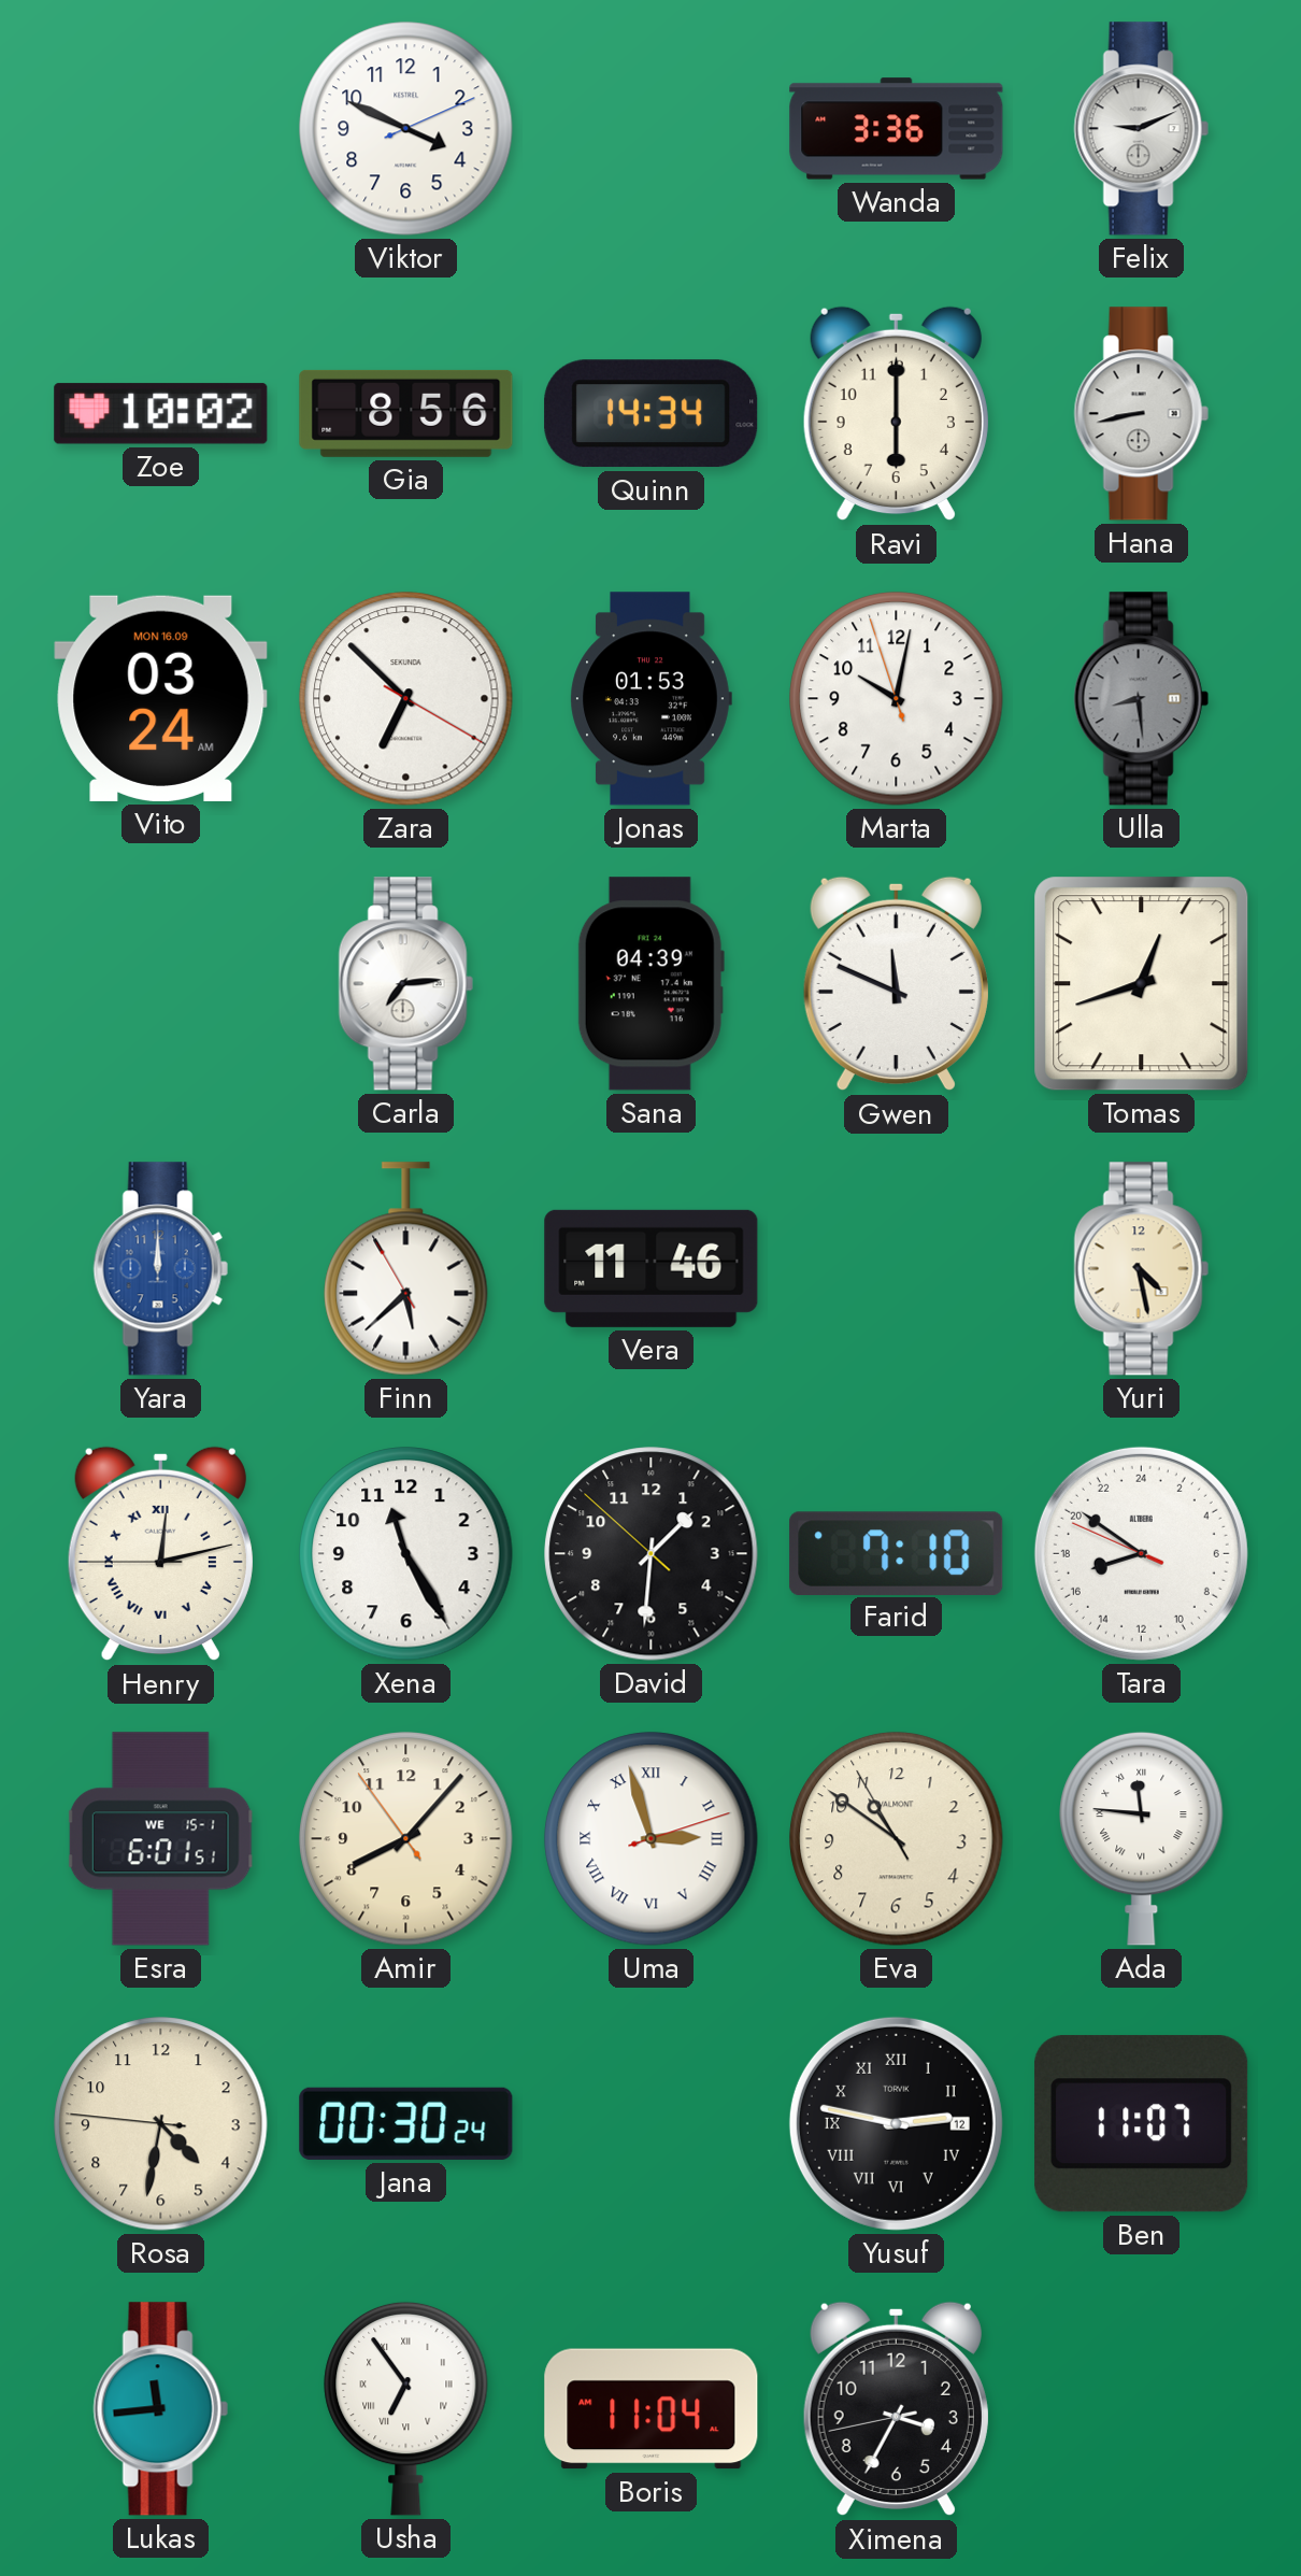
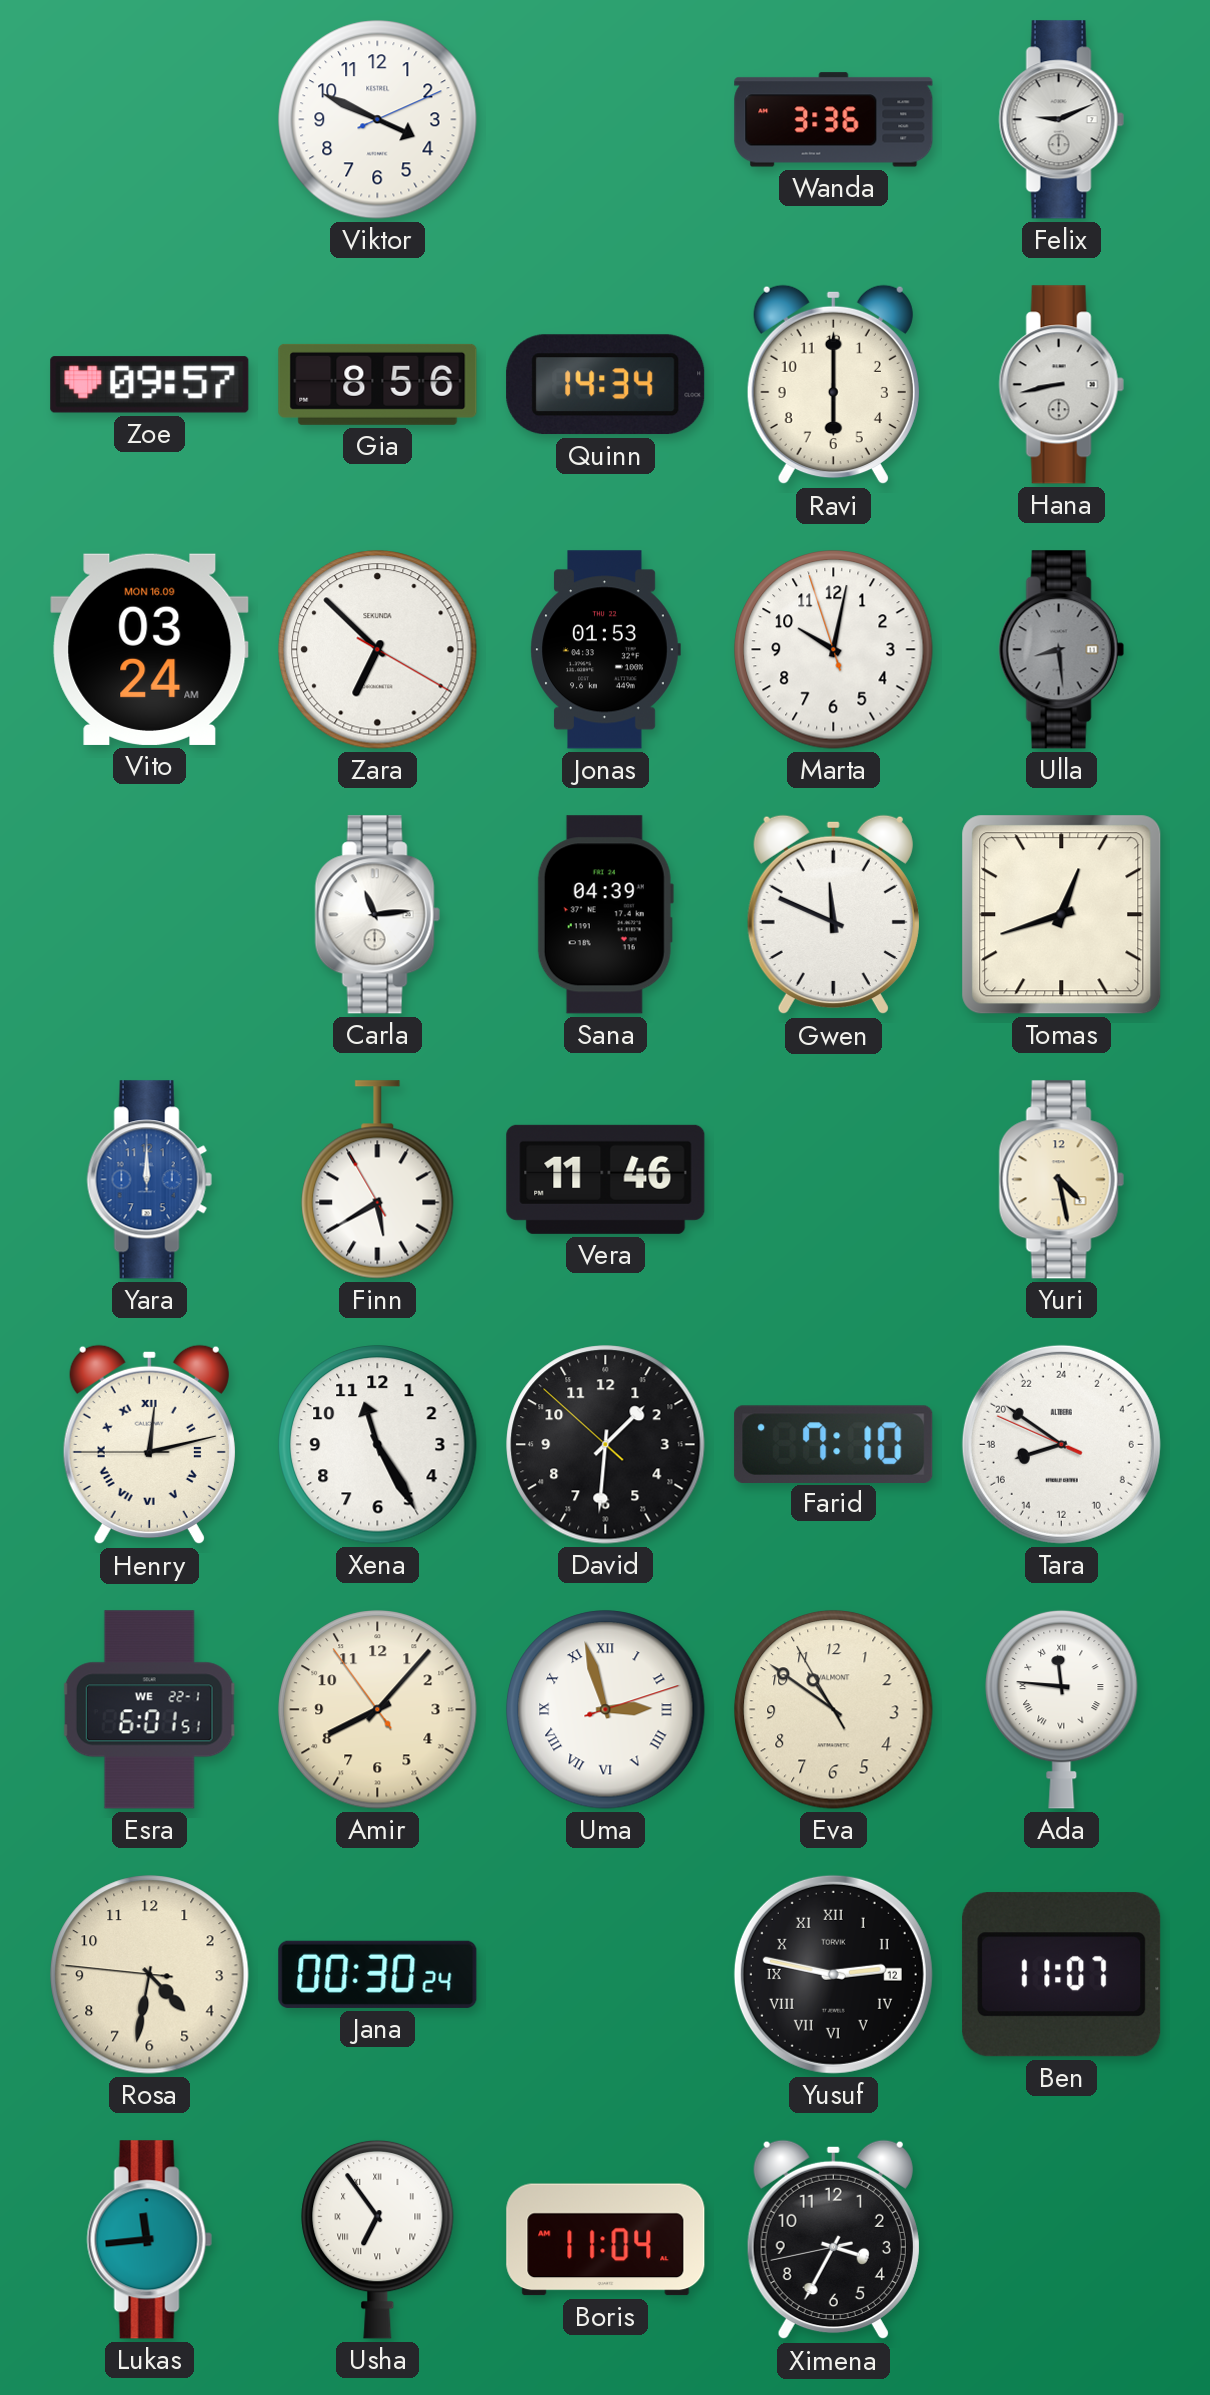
Zoe: 10:02 -> 09:57
Carla: 7:14 -> 11:14
Finn: 5:37 -> 5:39
Esra date: WE 15-1 -> WE 22-1
